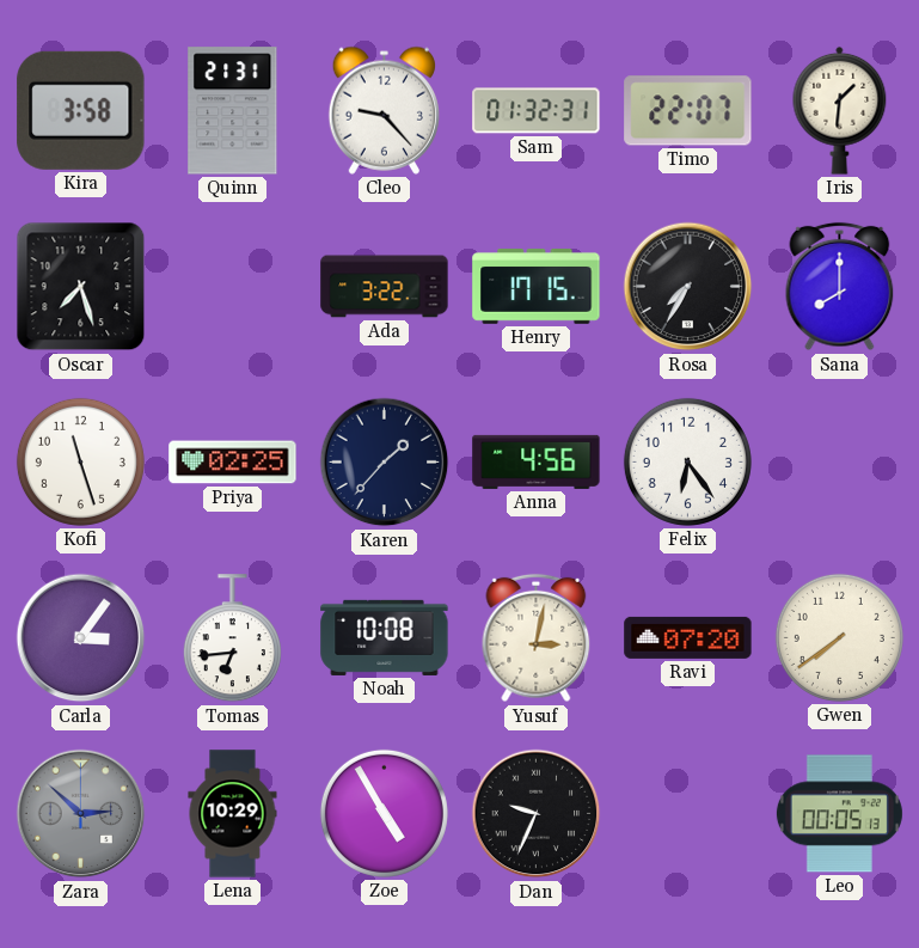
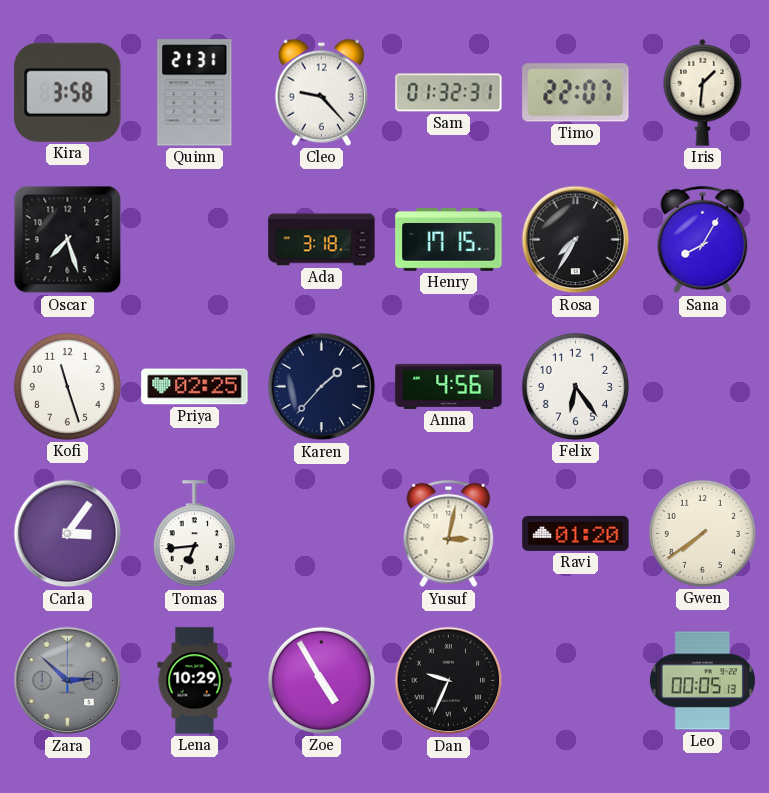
Ada: 3:22 -> 3:18
Sana: 8:00 -> 8:05
Noah: 10:08 -> none
Ravi: 07:20 -> 01:20
